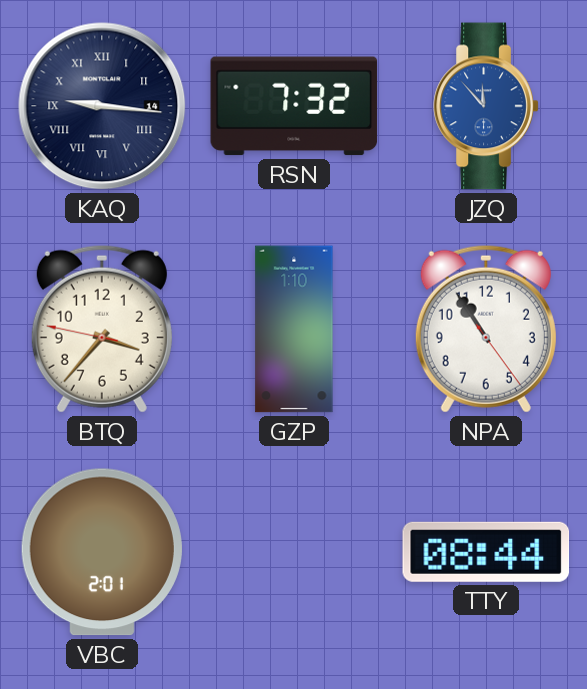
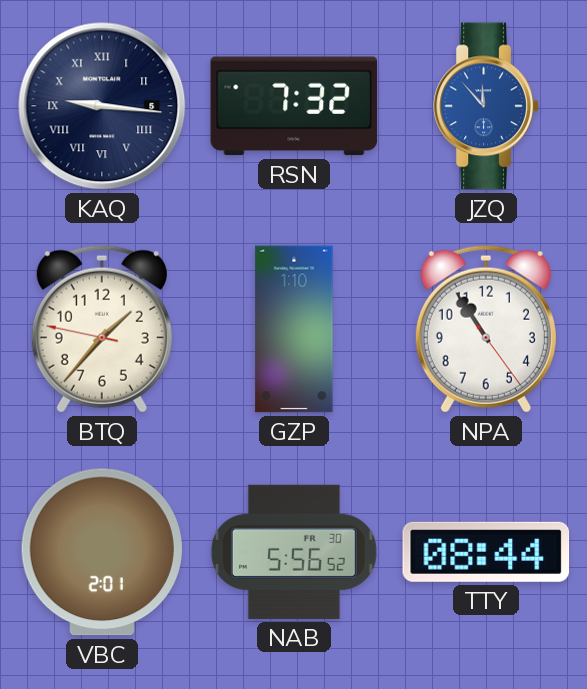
KAQ date: 14 -> 5
BTQ: 3:36 -> 1:36
NAB: none -> 5:56
